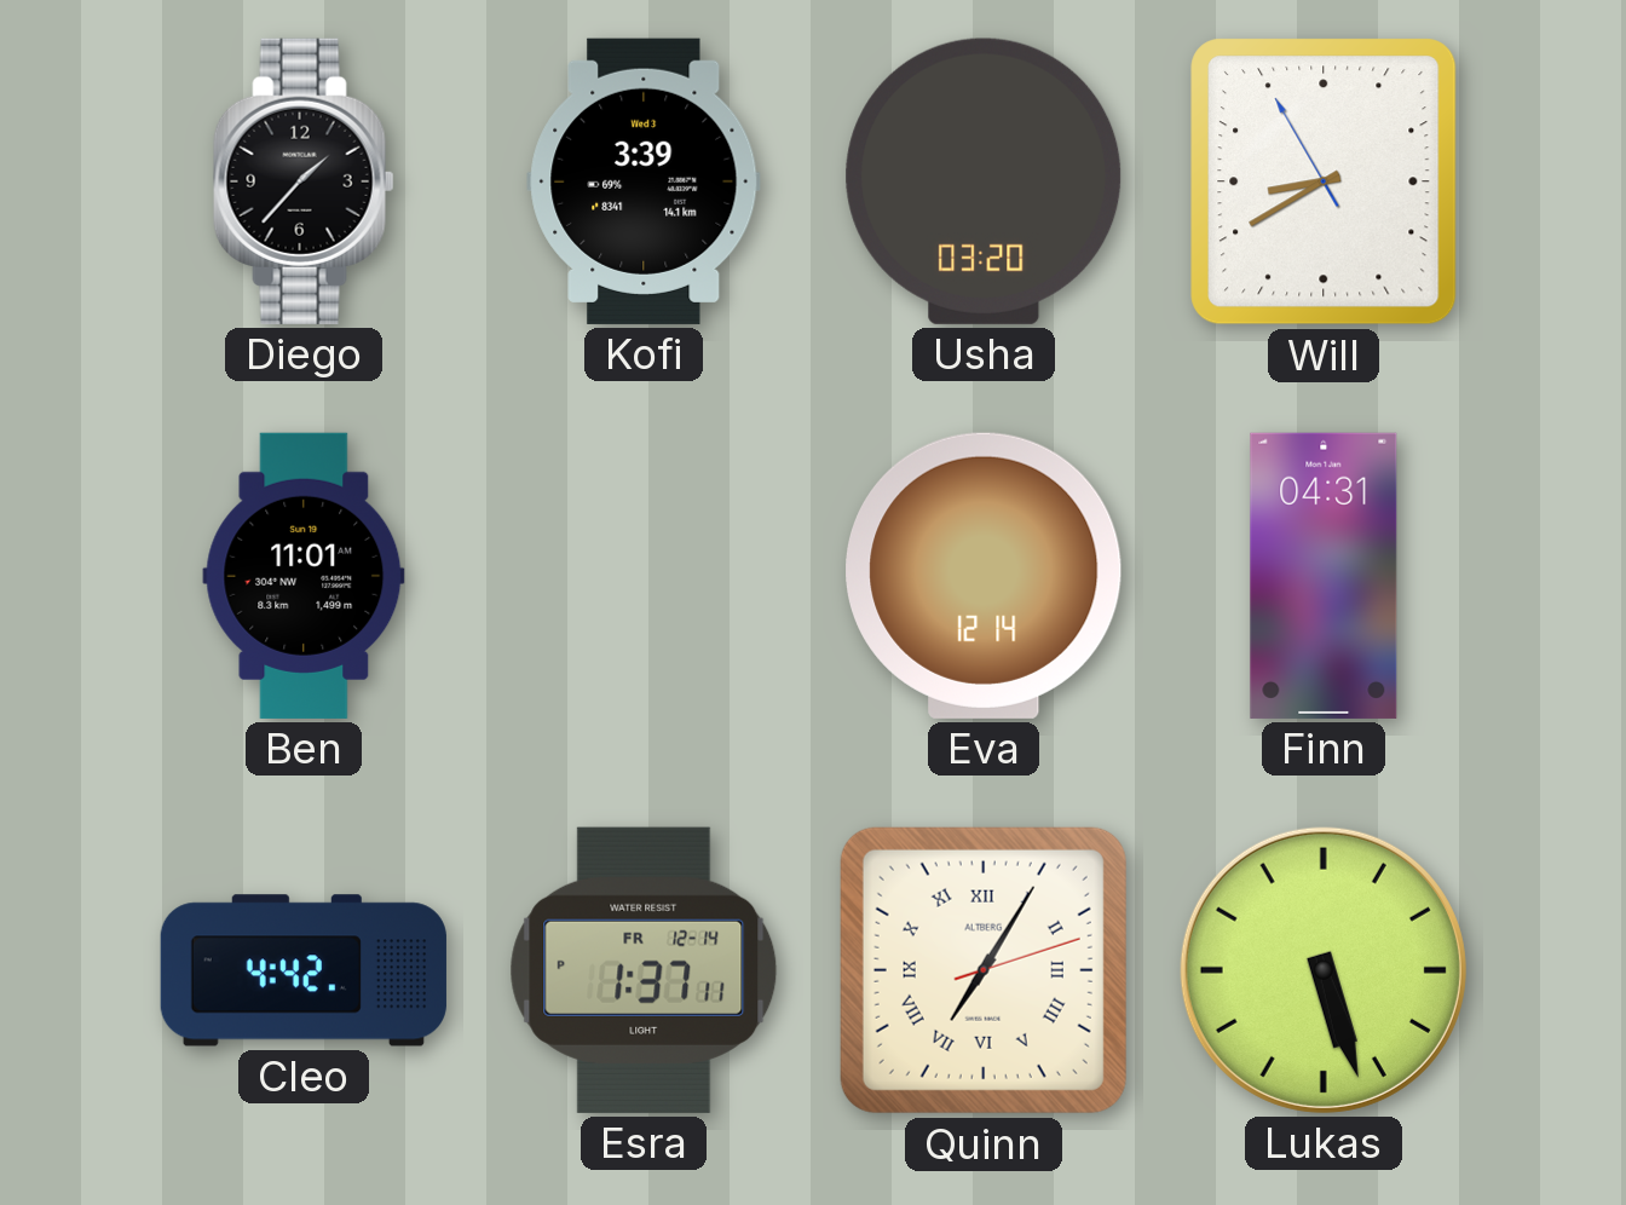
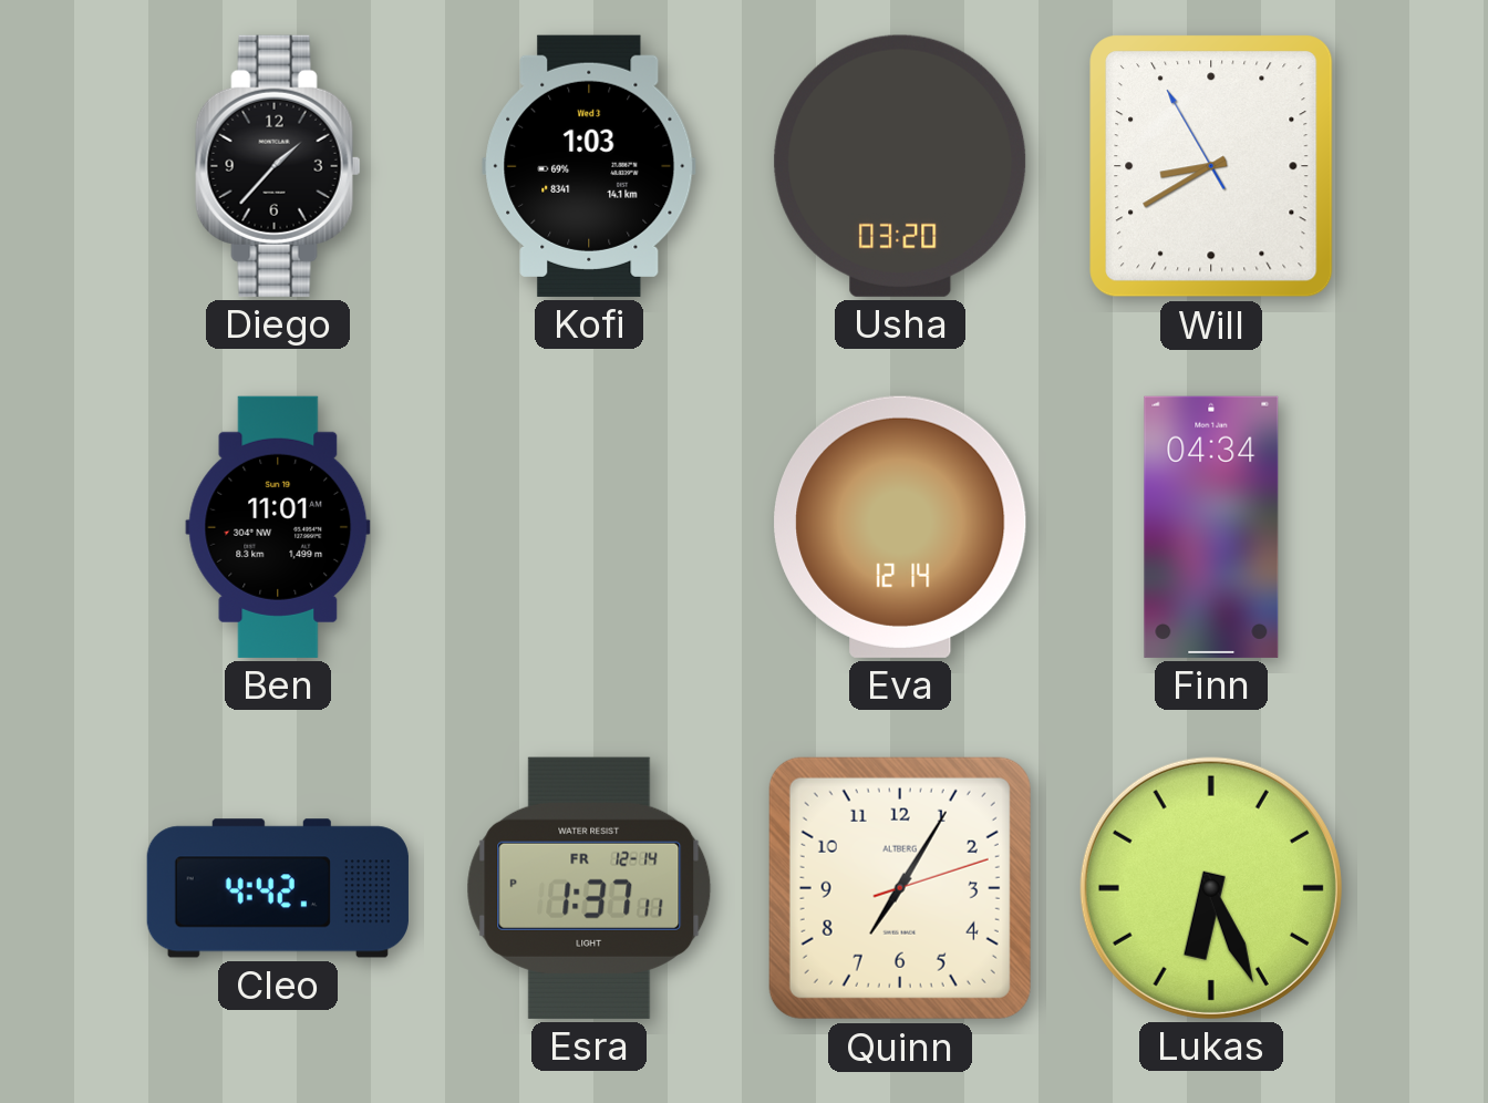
Kofi: 3:39 -> 1:03
Finn: 04:31 -> 04:34
Quinn numerals: Roman -> Arabic
Lukas: 5:27 -> 6:26
